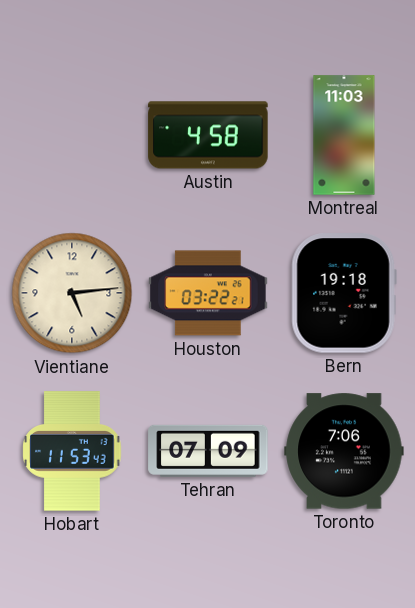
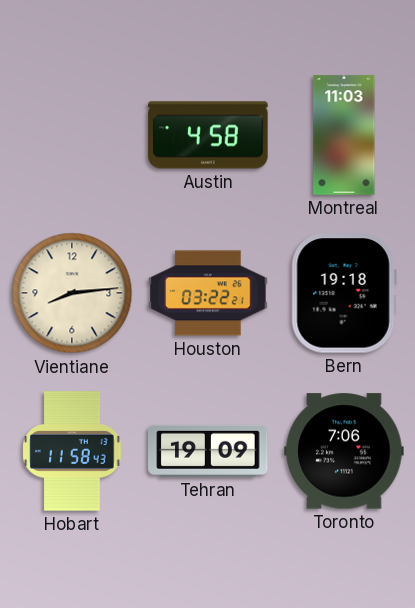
Vientiane: 5:14 -> 8:14
Hobart: 11:53 -> 11:58
Tehran: 07:09 -> 19:09
